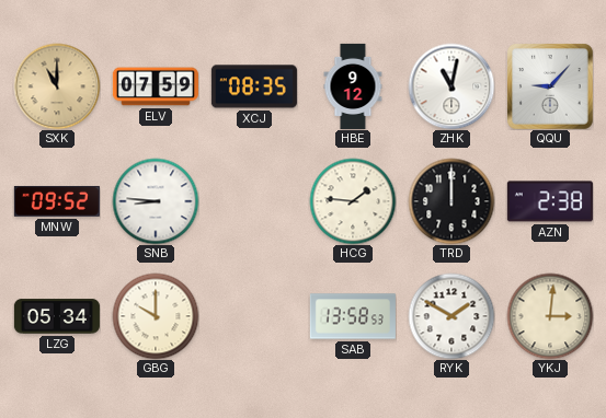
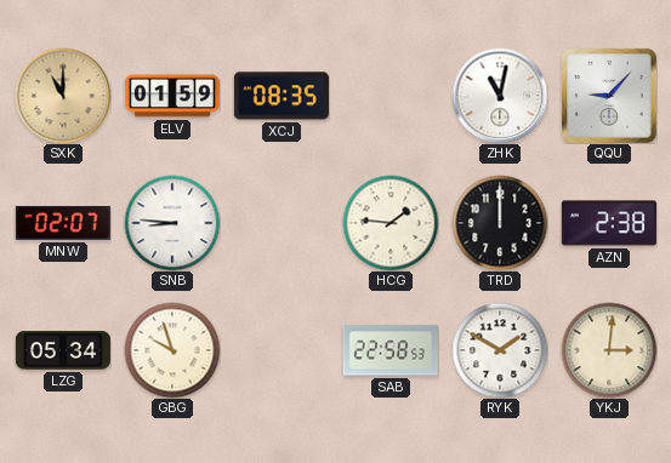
ELV: 07:59 -> 01:59
HBE: 9:12 -> none
MNW: 09:52 -> 02:07
GBG: 10:00 -> 9:57
SAB: 13:58 -> 22:58
